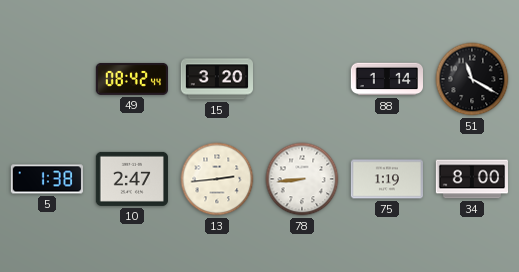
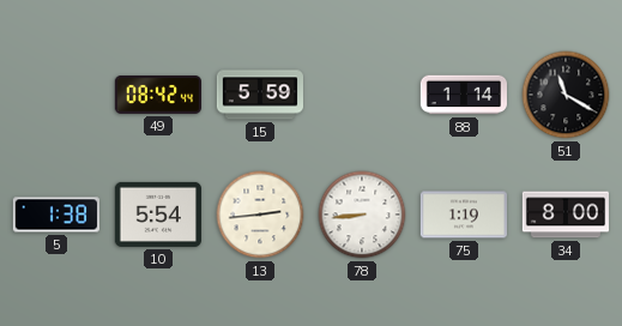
15: 3:20 -> 5:59
10: 2:47 -> 5:54
